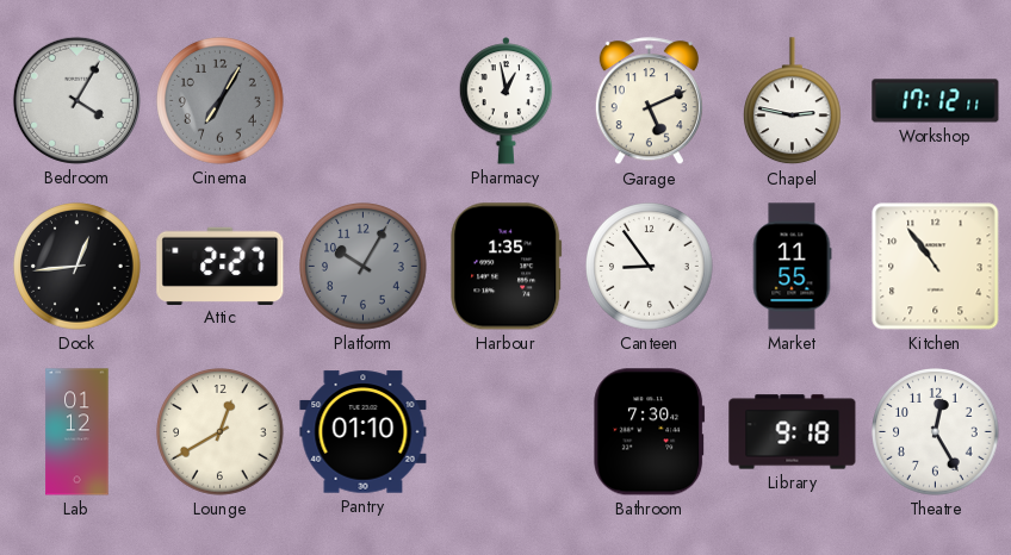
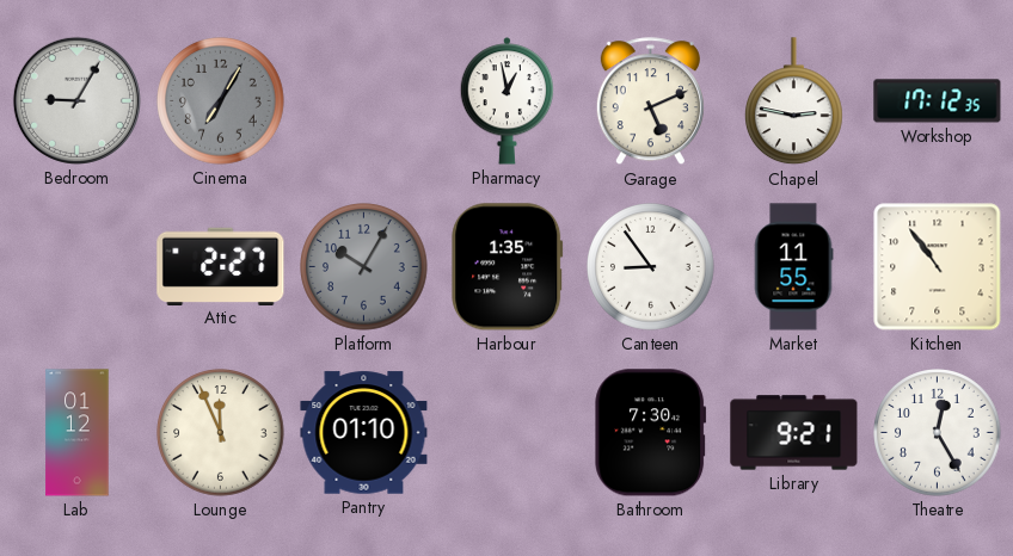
Bedroom: 4:05 -> 9:05
Workshop: 17:12:11 -> 17:12:35
Dock: 12:44 -> none
Lounge: 12:40 -> 11:56
Library: 9:18 -> 9:21
